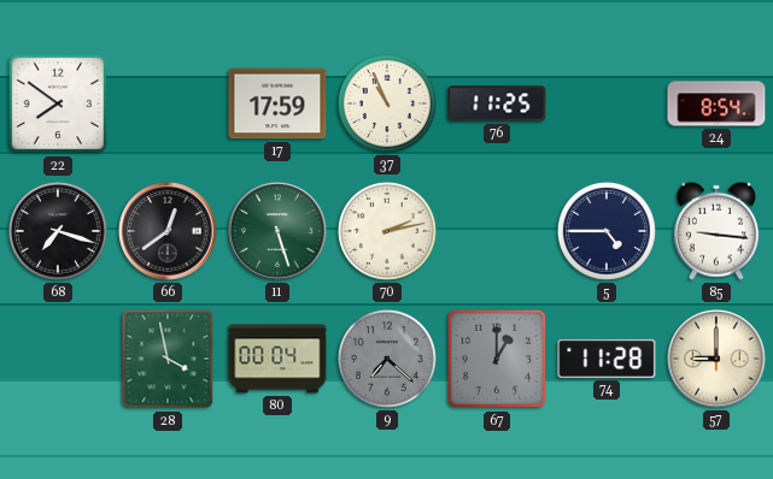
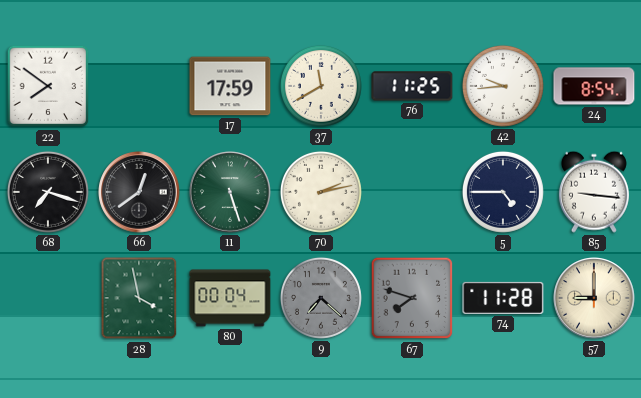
37: 10:56 -> 11:40
42: none -> 9:44
67: 1:00 -> 7:48
